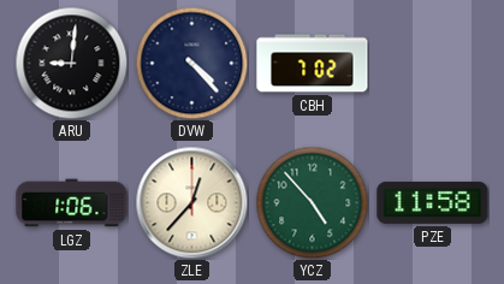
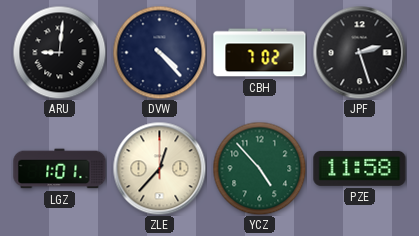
JPF: none -> 2:27
LGZ: 1:06 -> 1:01
